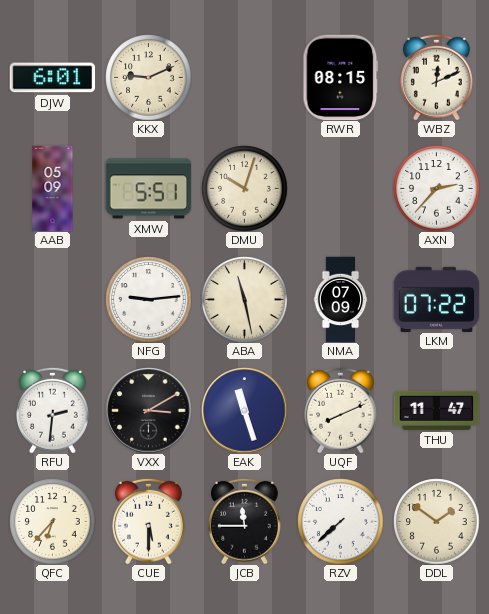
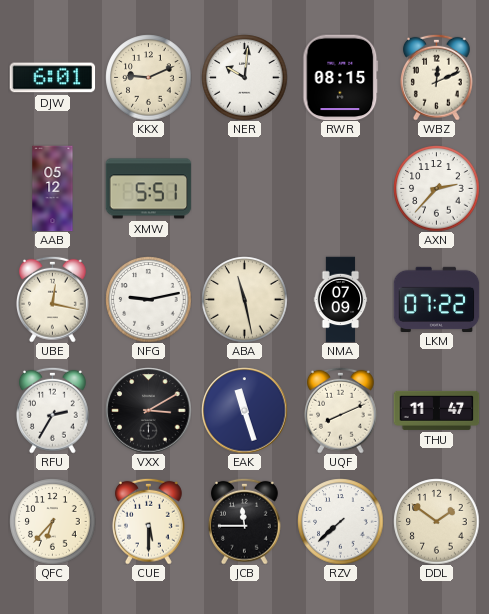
NER: none -> 10:01
AAB: 05:09 -> 05:12
DMU: 10:03 -> none
UBE: none -> 12:17
NFG: 9:14 -> 9:13
RFU: 2:31 -> 2:35
